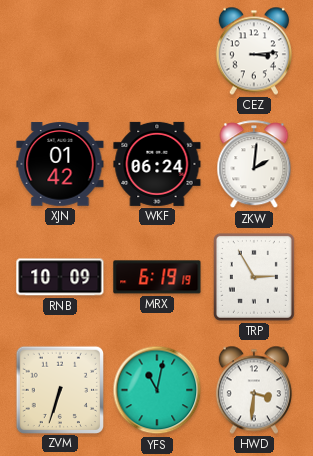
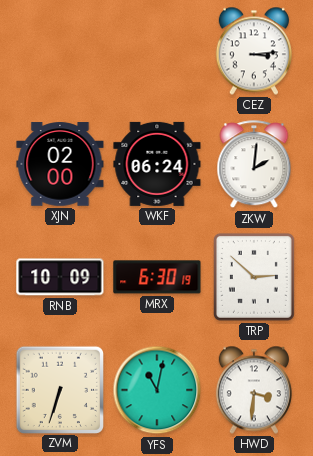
XJN: 01:42 -> 02:00
MRX: 6:19 -> 6:30
TRP: 2:55 -> 2:52
